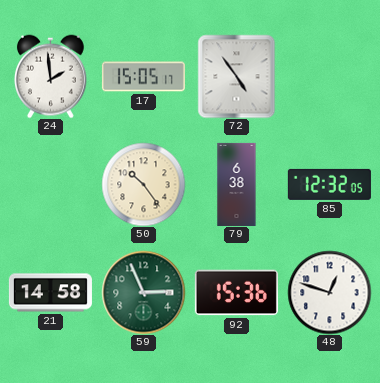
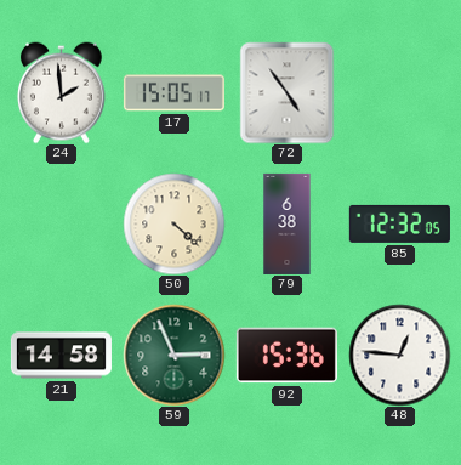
50: 10:24 -> 4:22
48: 12:48 -> 12:46
